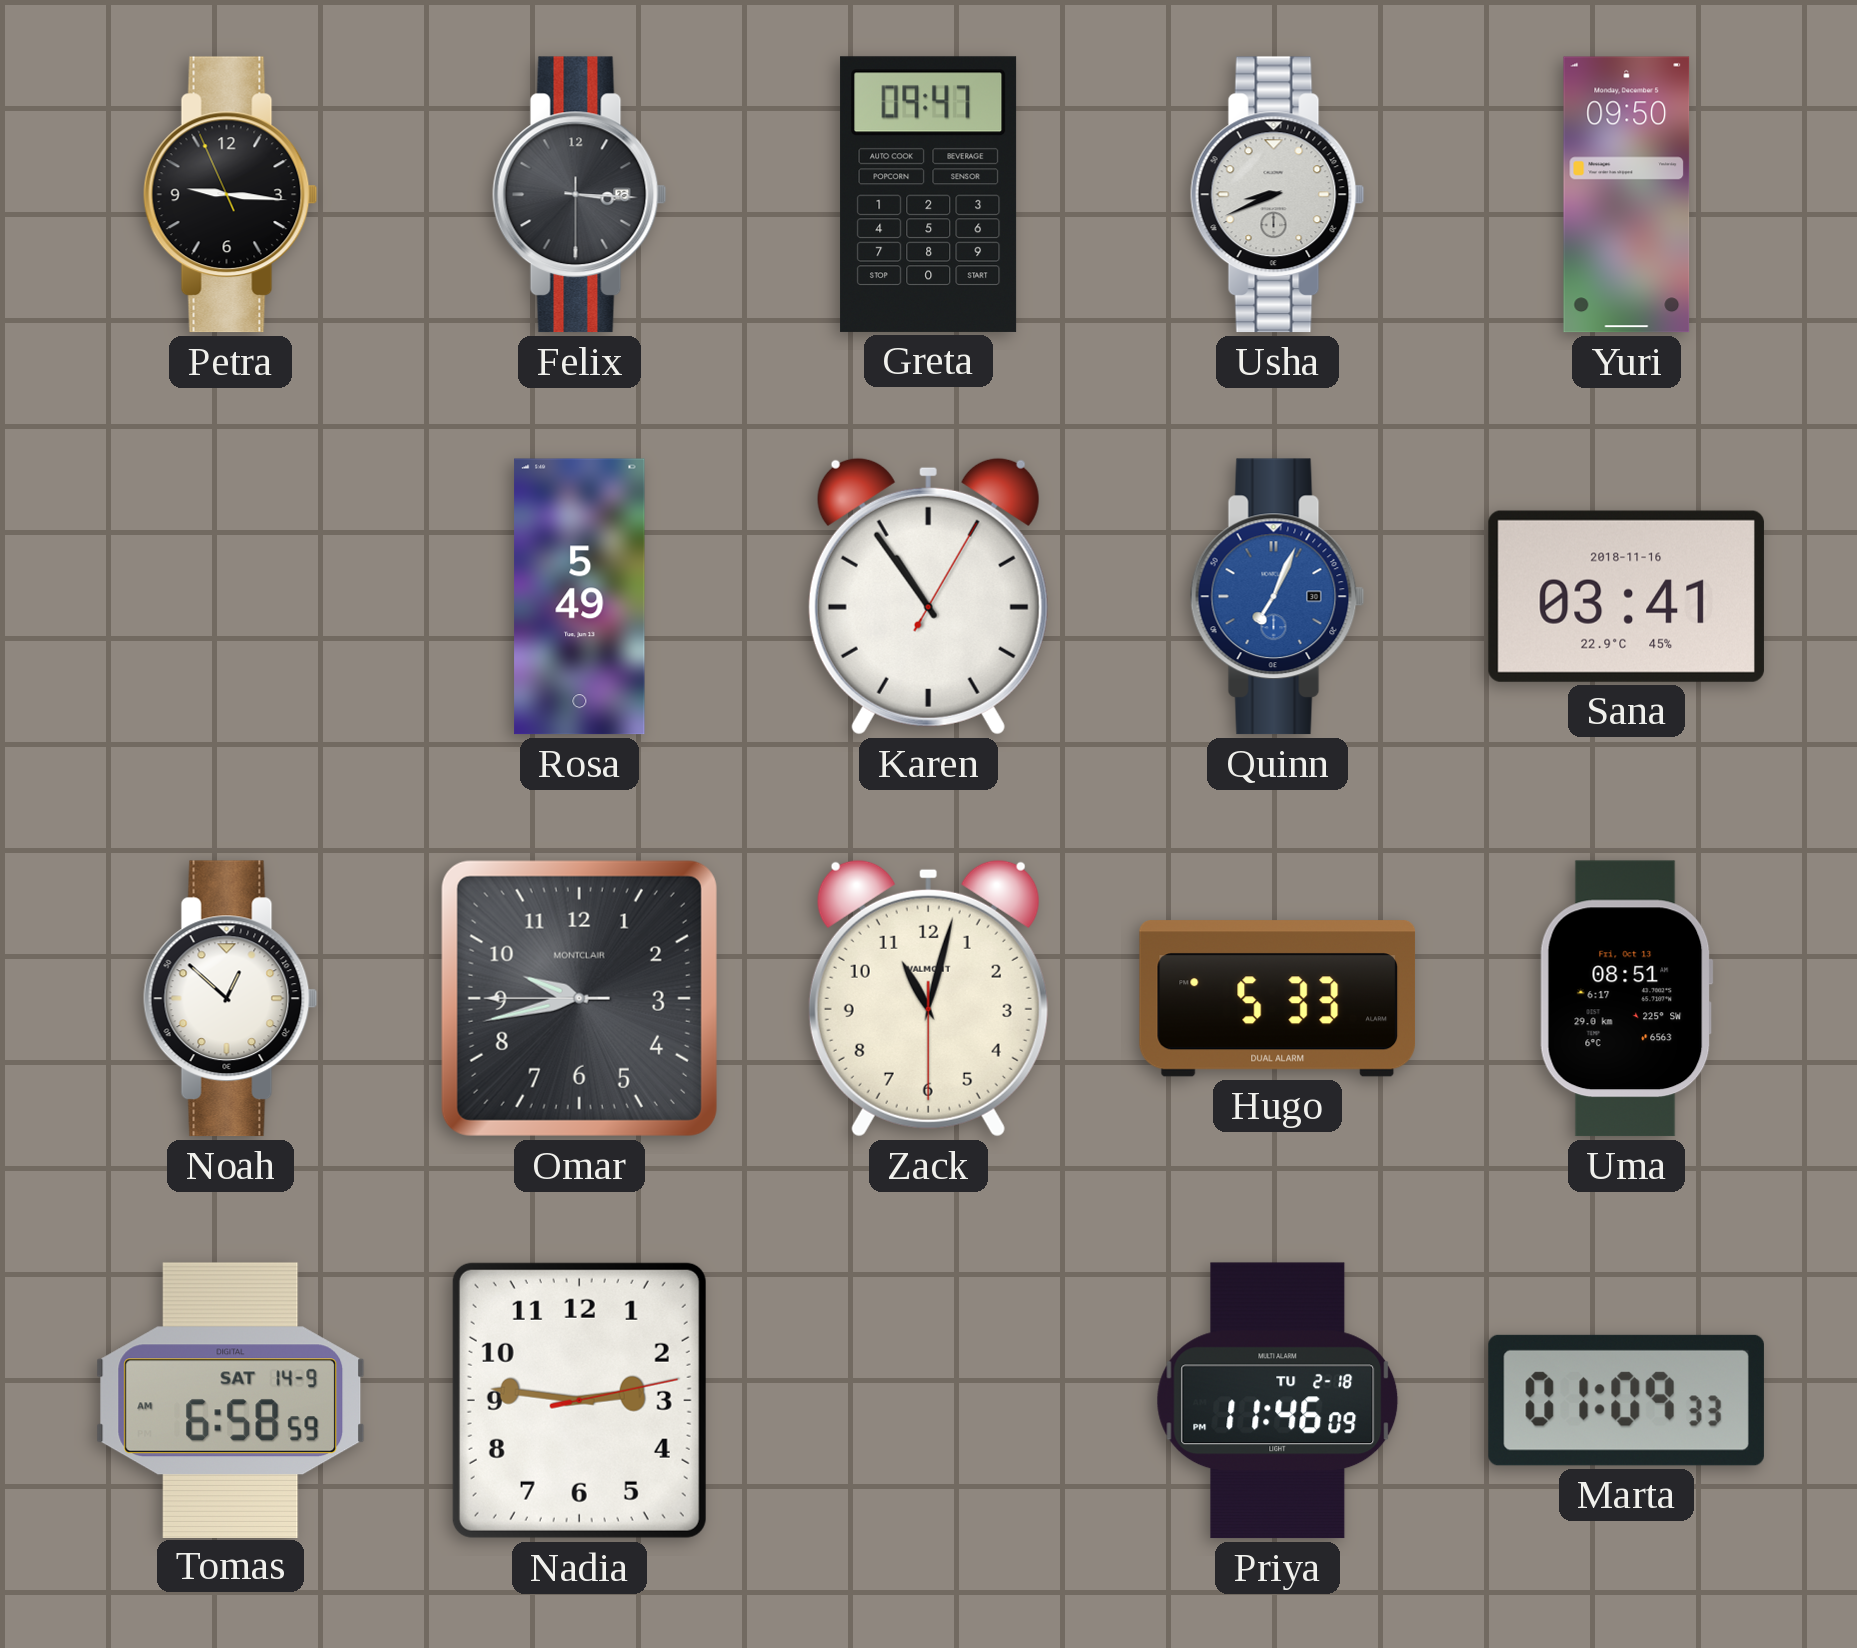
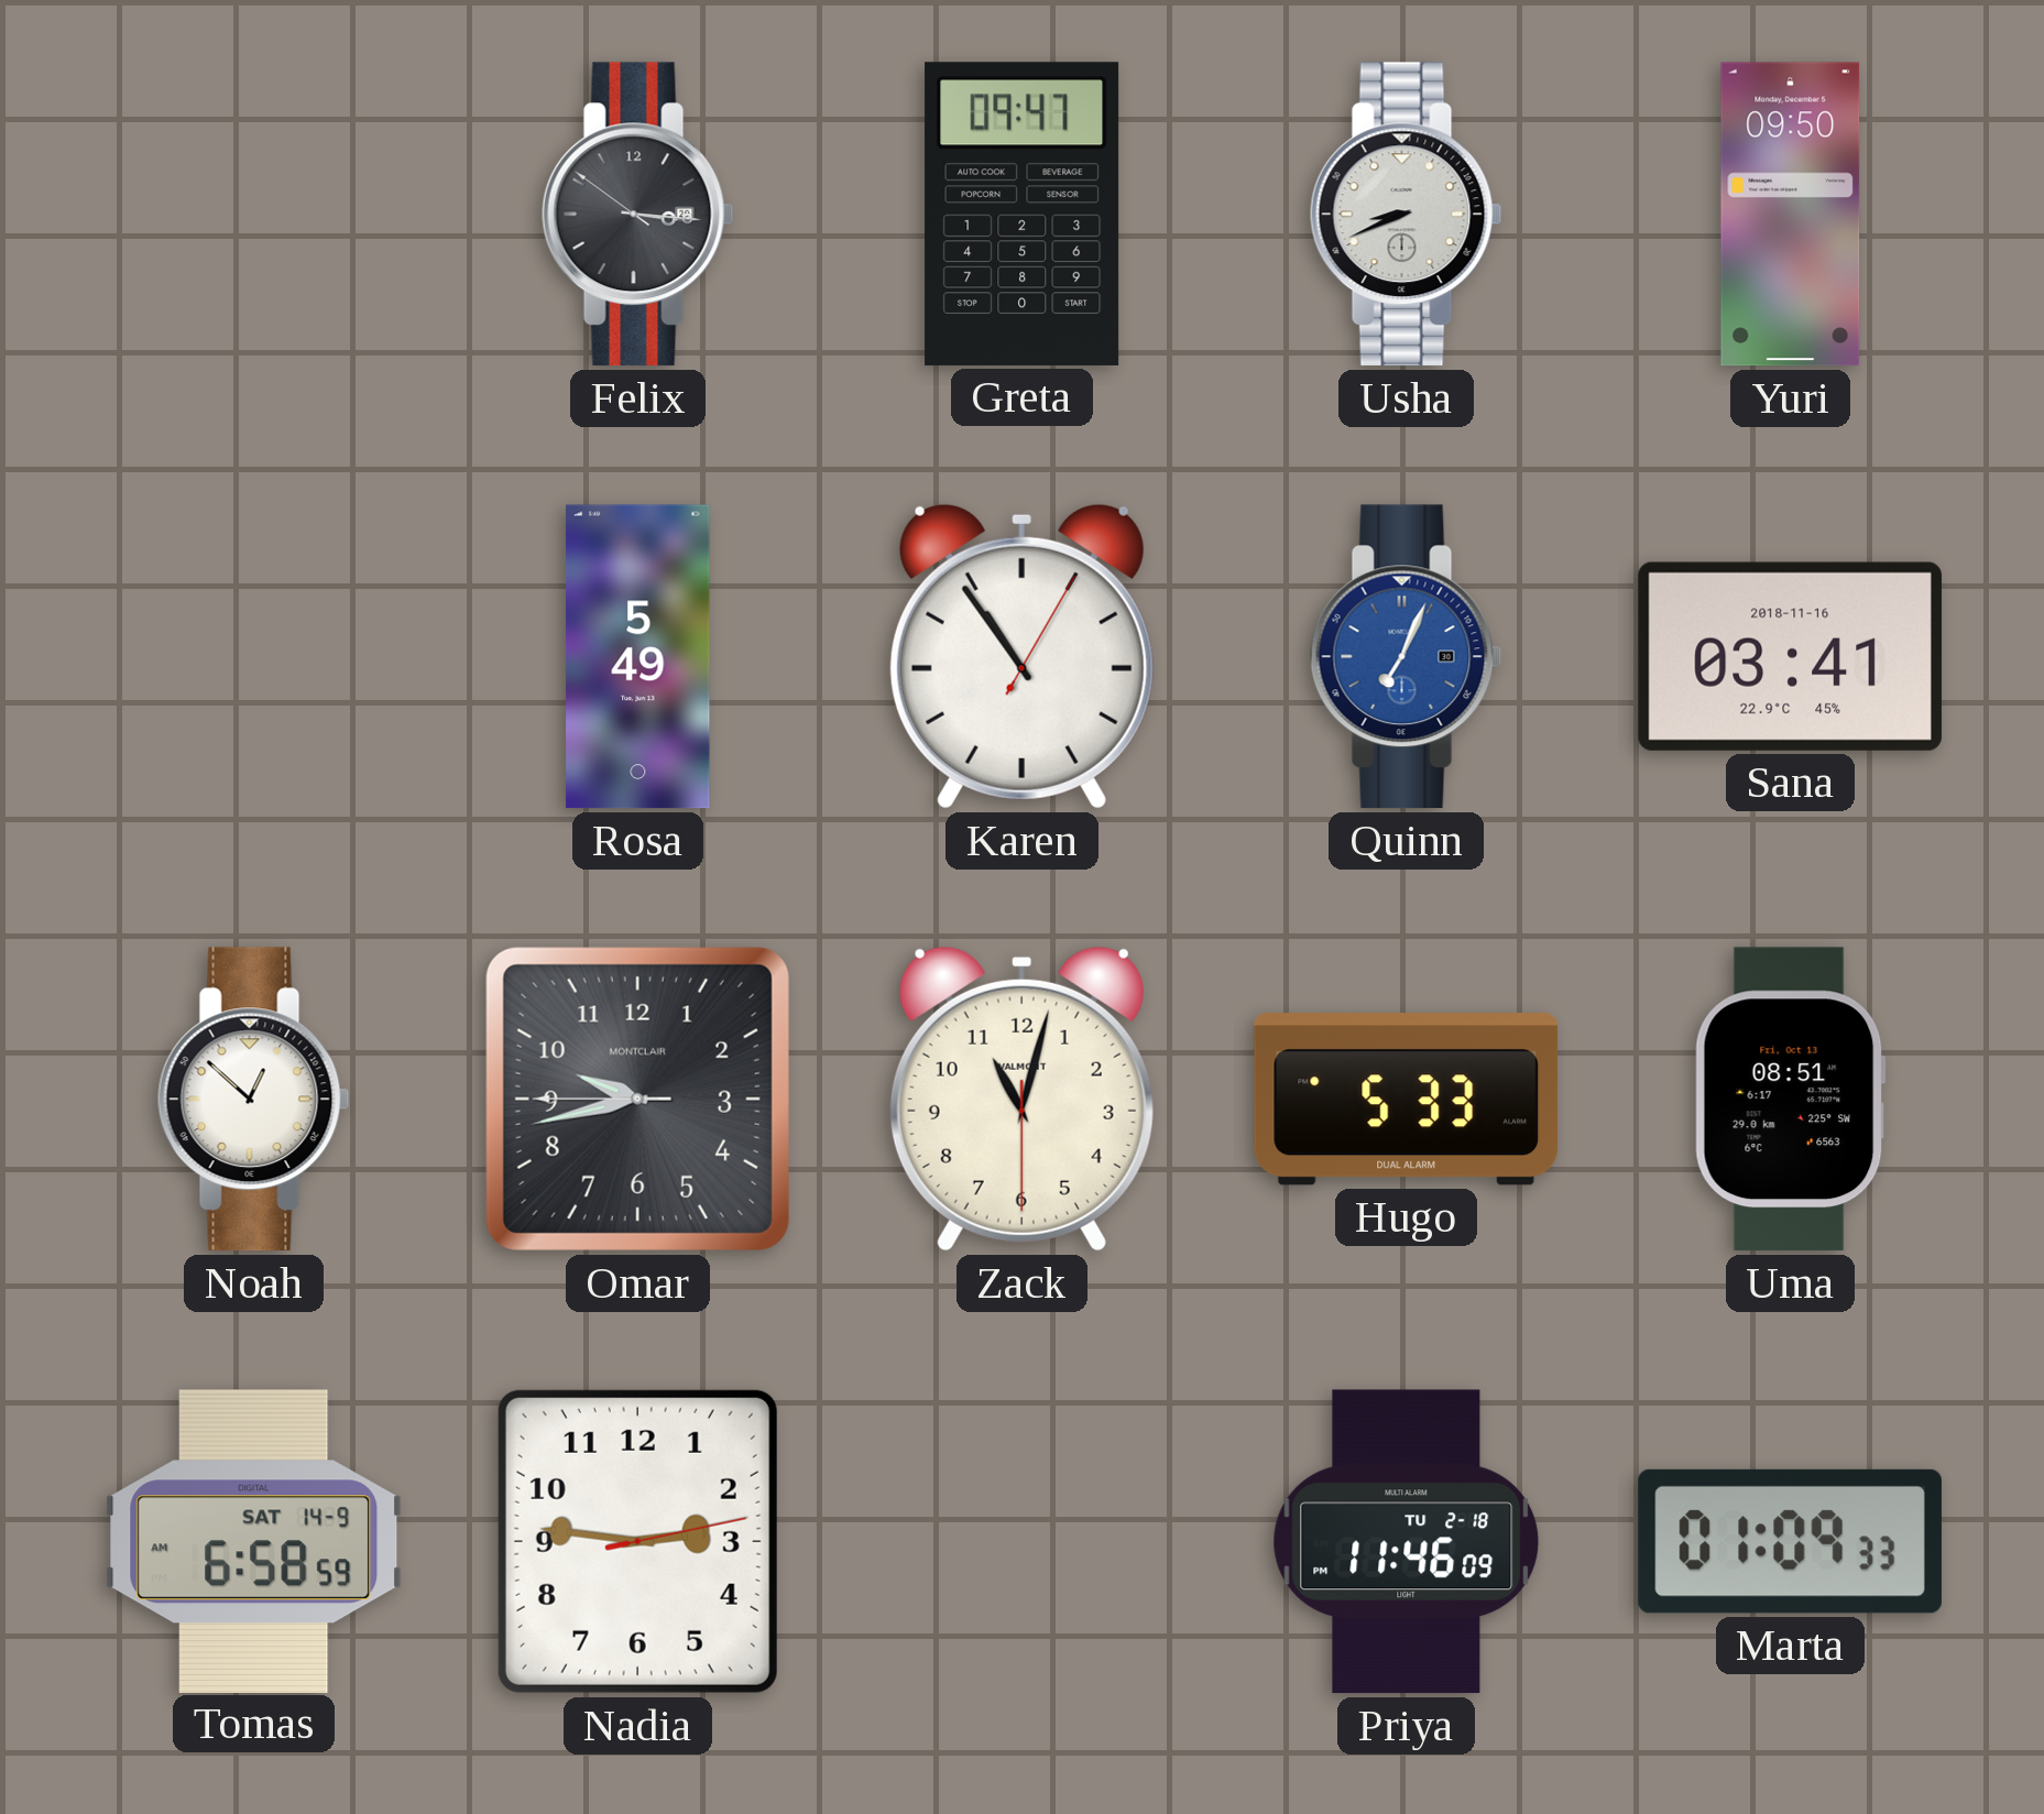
Petra: 9:15 -> none
Felix: 3:15:30 -> 3:15:51
